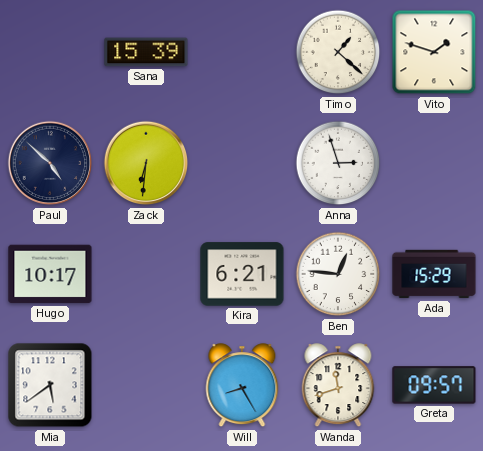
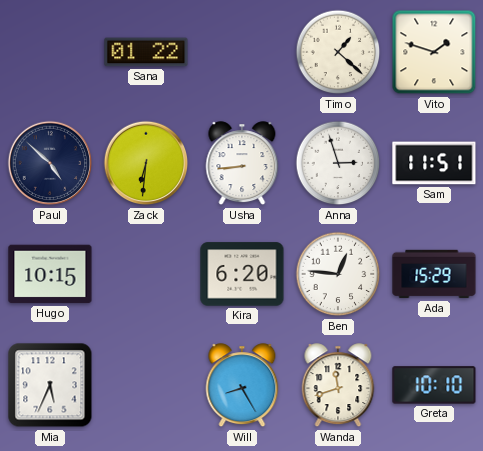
Sana: 15:39 -> 01:22
Usha: none -> 8:44
Sam: none -> 11:51
Hugo: 10:17 -> 10:15
Kira: 6:21 -> 6:20
Mia: 5:39 -> 5:34
Greta: 09:57 -> 10:10
